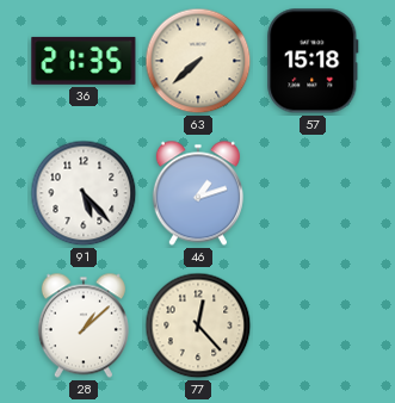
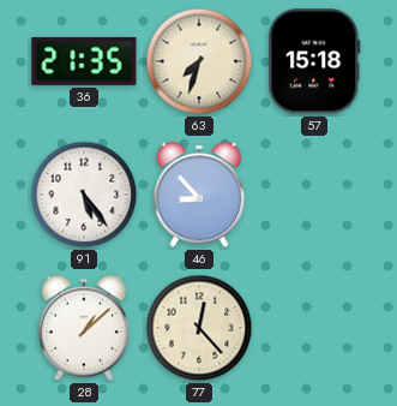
63: 7:38 -> 7:33
91: 5:23 -> 5:24
46: 1:12 -> 8:53
